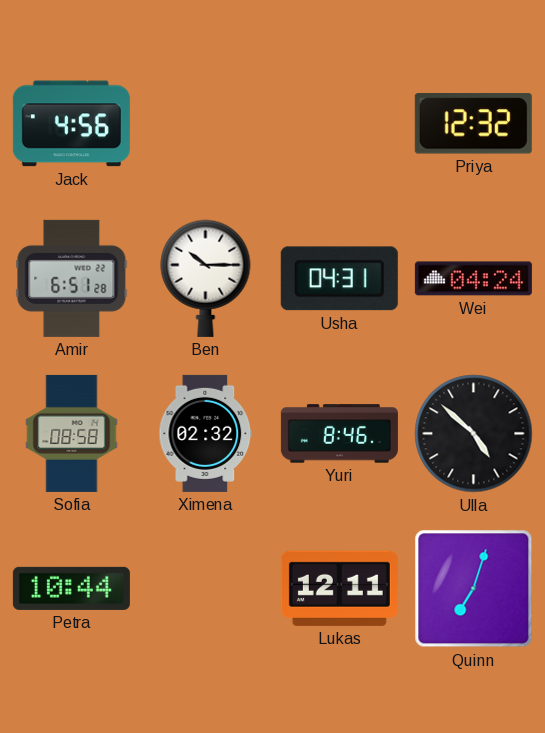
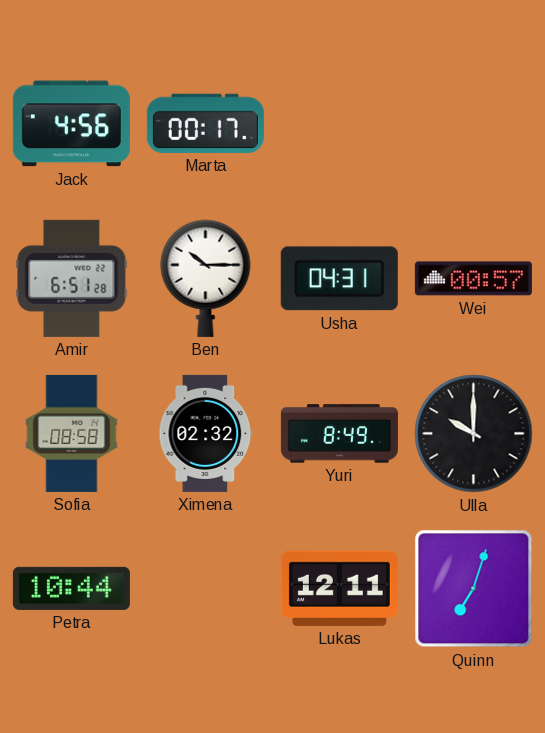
Marta: none -> 00:17
Priya: 12:32 -> none
Wei: 04:24 -> 00:57
Yuri: 8:46 -> 8:49
Ulla: 4:52 -> 10:00
